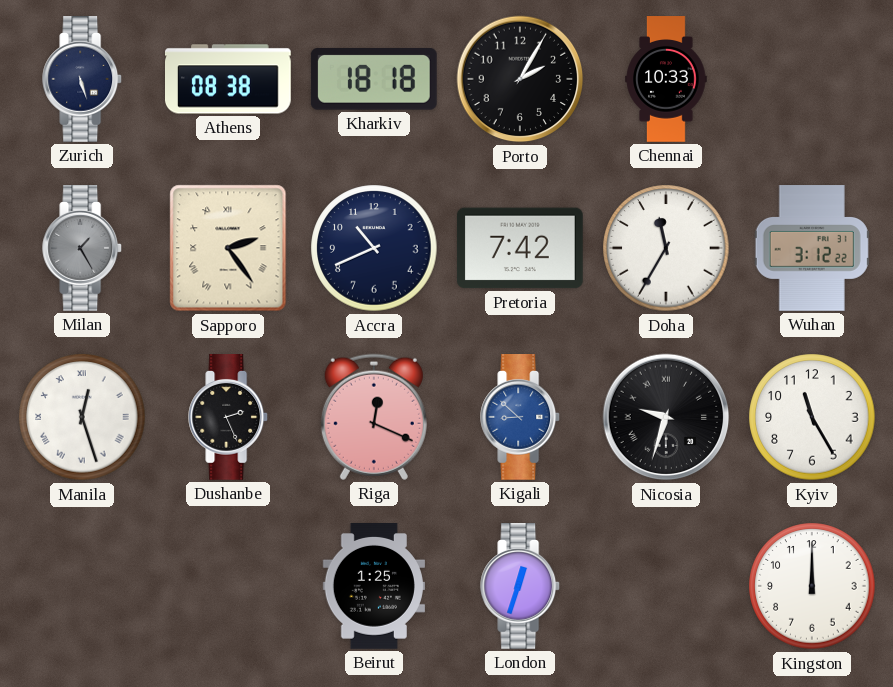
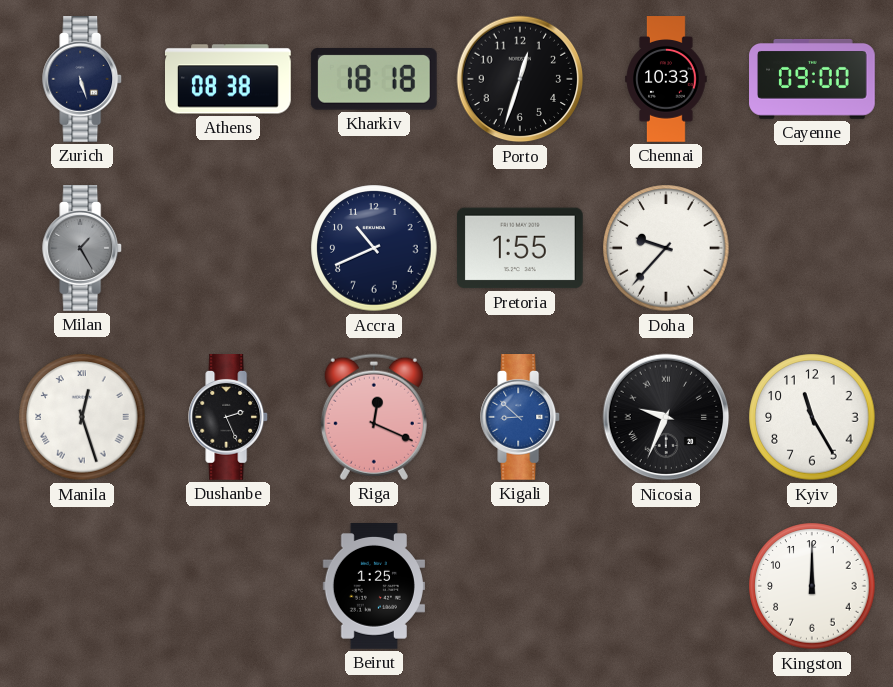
Porto: 2:05 -> 12:33
Cayenne: none -> 09:00
Sapporo: 2:24 -> none
Pretoria: 7:42 -> 1:55
Doha: 11:35 -> 9:37
Wuhan: 3:12 -> none
Nicosia: 9:33 -> 9:34
London: 12:33 -> none
